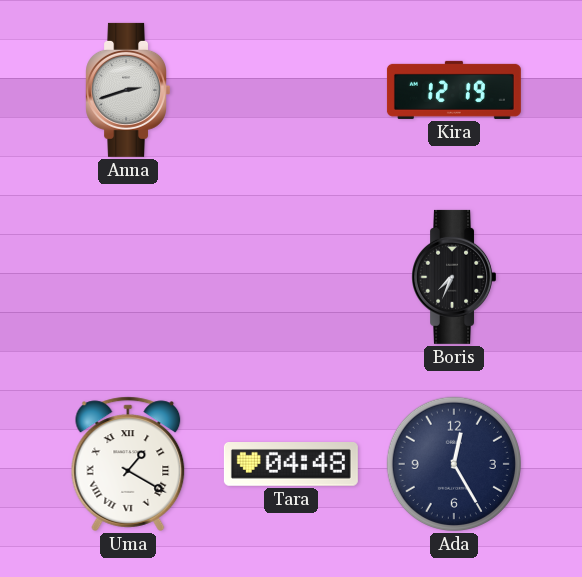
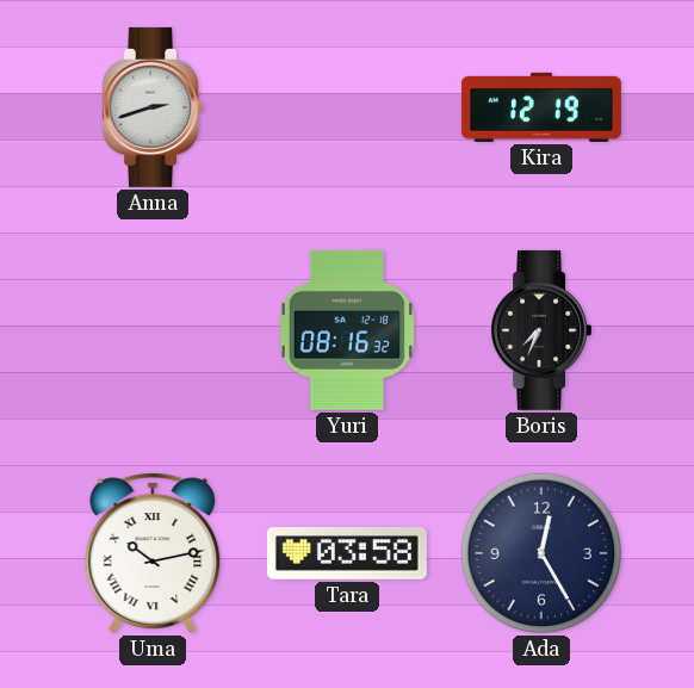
Yuri: none -> 08:16
Uma: 1:20 -> 10:13
Tara: 04:48 -> 03:58
